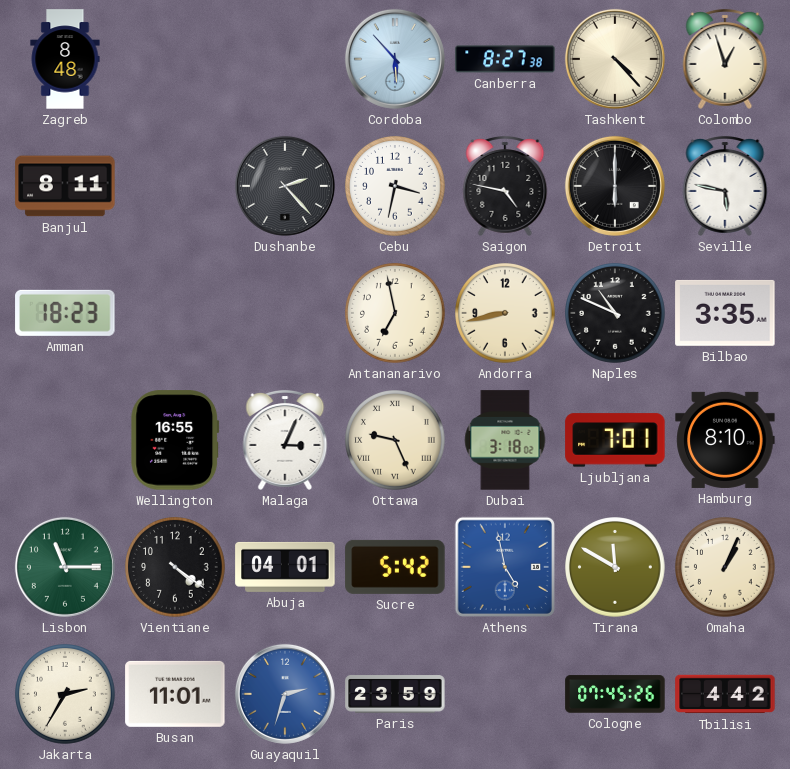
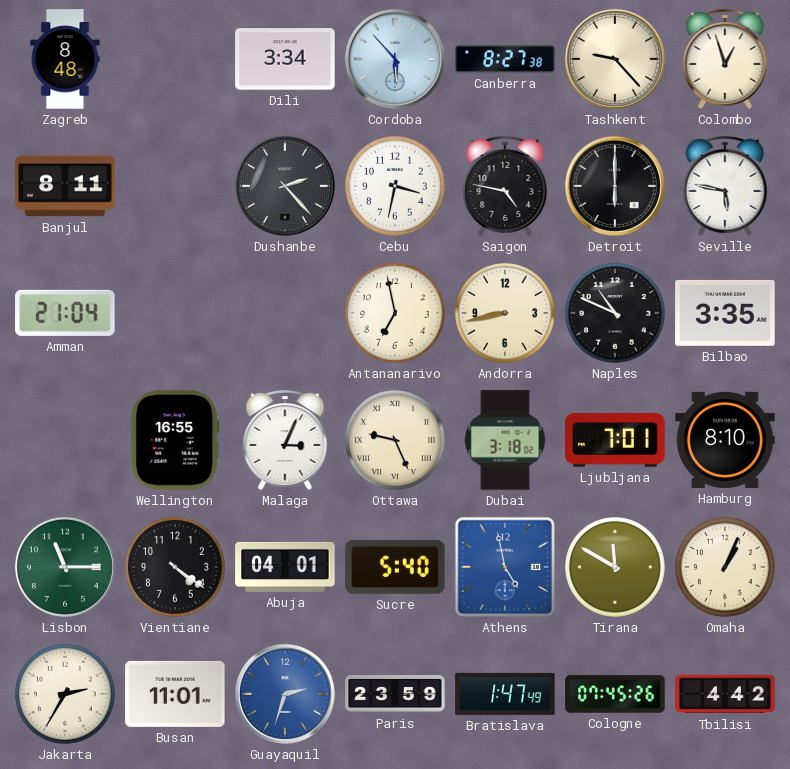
Dili: none -> 3:34
Tashkent: 4:23 -> 9:23
Amman: 18:23 -> 21:04
Sucre: 5:42 -> 5:40
Bratislava: none -> 1:47
